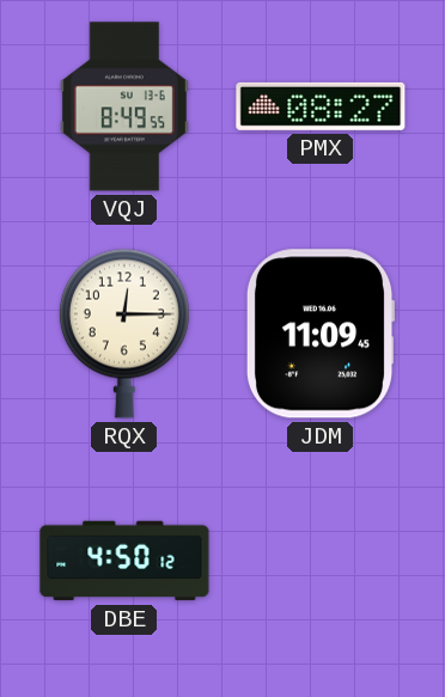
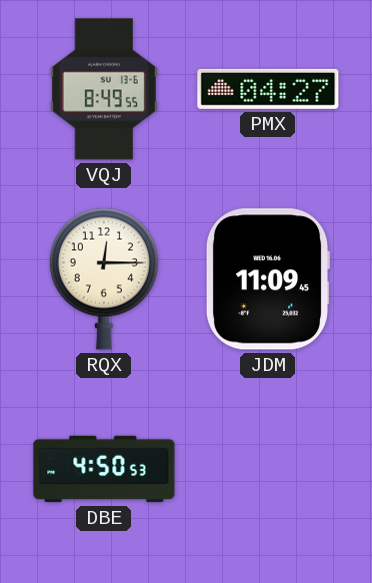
PMX: 08:27 -> 04:27
DBE: 4:50:12 -> 4:50:53
